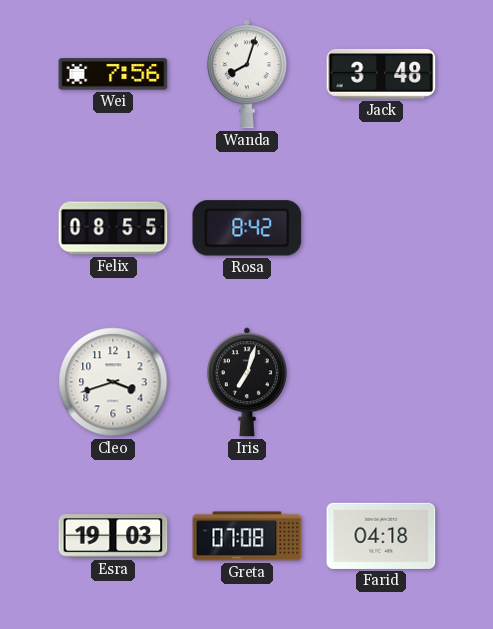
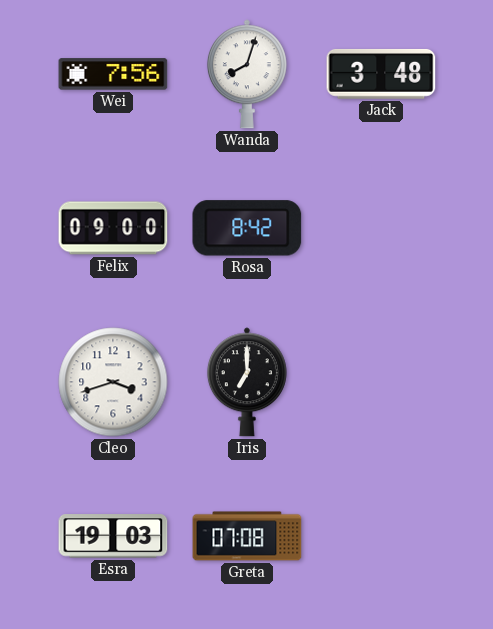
Felix: 08:55 -> 09:00
Iris: 7:03 -> 7:00
Farid: 04:18 -> none
